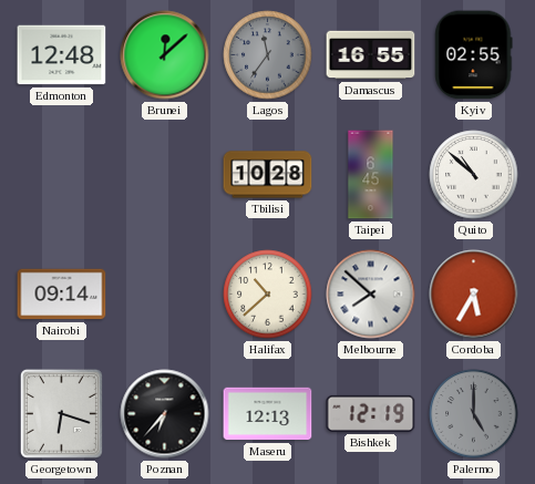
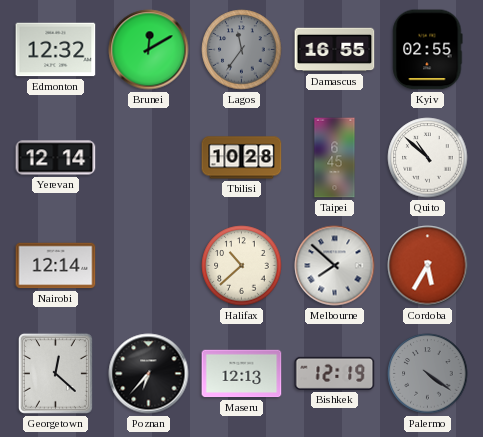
Edmonton: 12:48 -> 12:32
Brunei: 12:08 -> 12:10
Yerevan: none -> 12:14
Nairobi: 09:14 -> 12:14
Georgetown: 6:18 -> 12:22
Palermo: 5:00 -> 4:21
